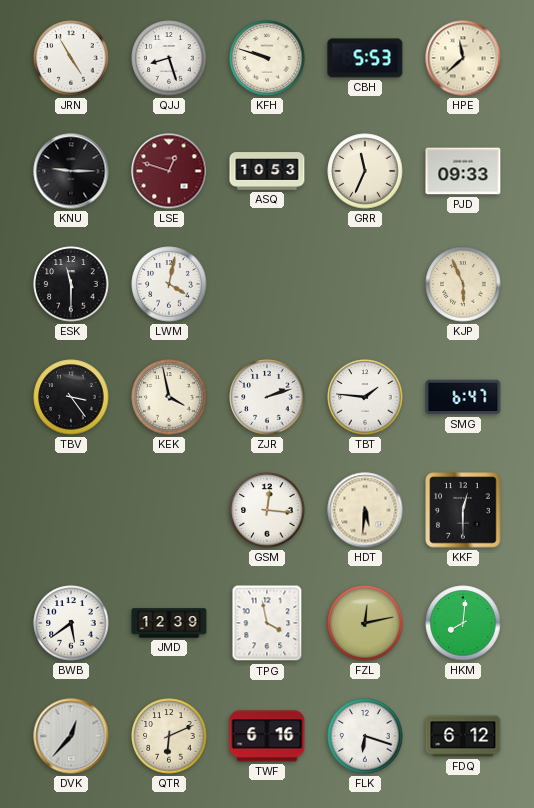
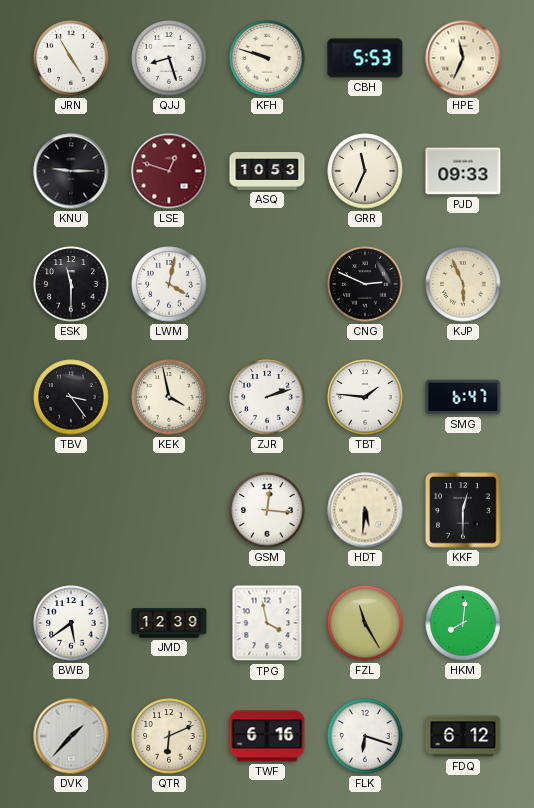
HPE: 11:38 -> 11:34
CNG: none -> 2:49
FZL: 12:13 -> 11:25
DVK: 12:37 -> 1:37
